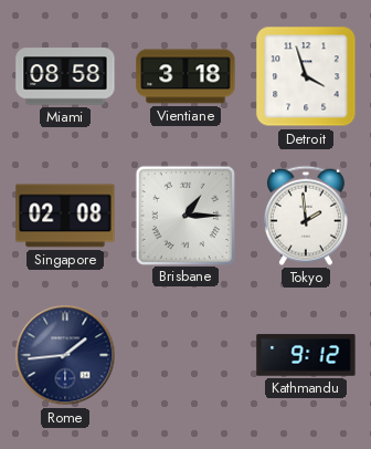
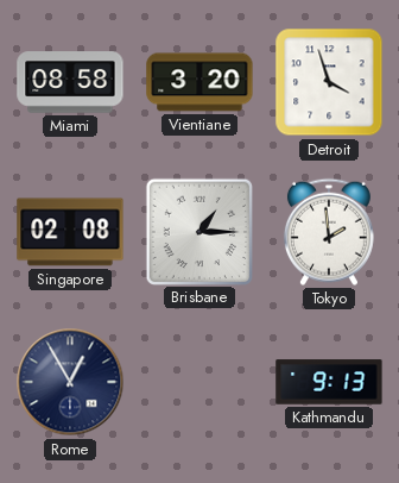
Vientiane: 3:18 -> 3:20
Rome: 1:44 -> 12:55
Kathmandu: 9:12 -> 9:13
